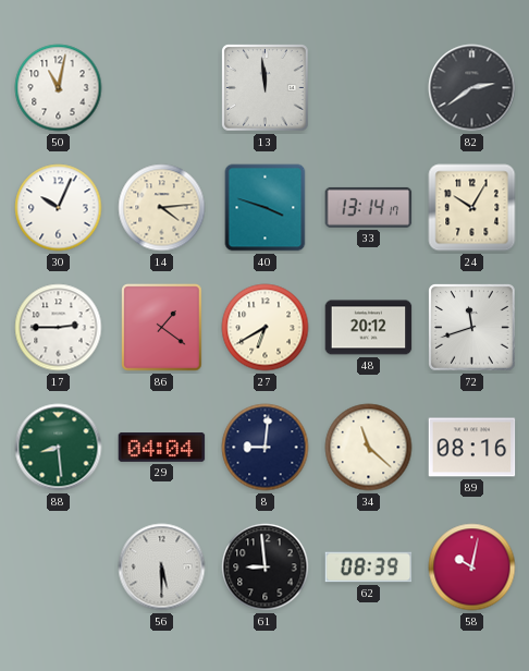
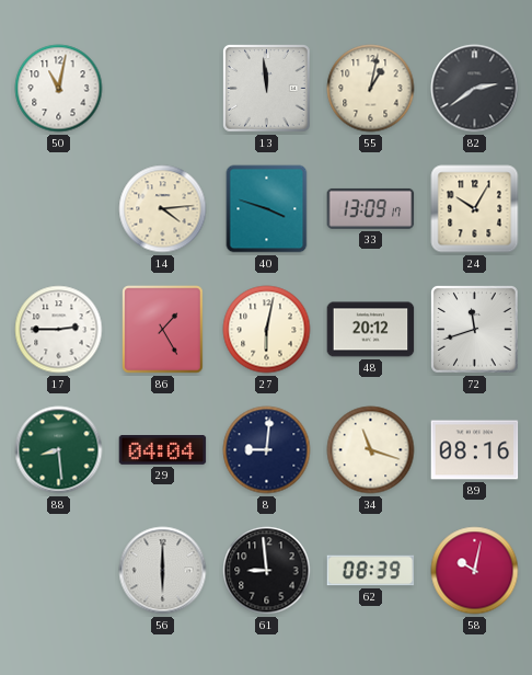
55: none -> 1:02
30: 10:04 -> none
33: 13:14 -> 13:09
86: 1:21 -> 1:25
27: 6:40 -> 6:02
34: 11:22 -> 11:18
56: 5:30 -> 6:00
